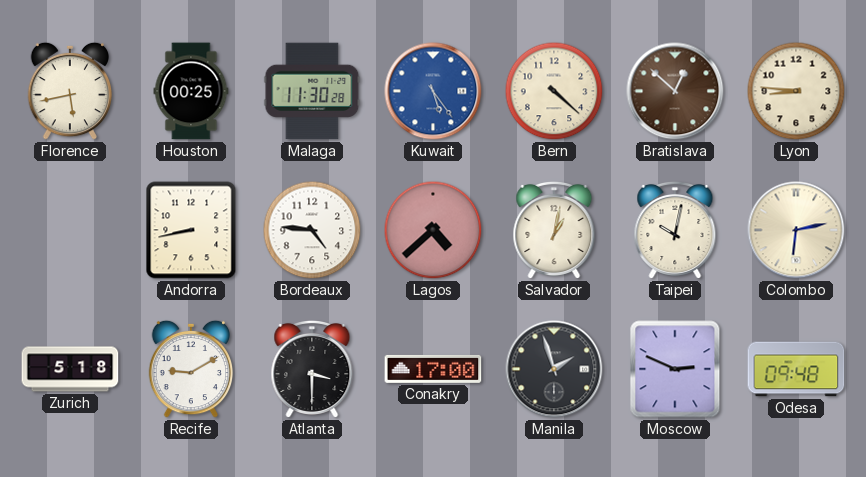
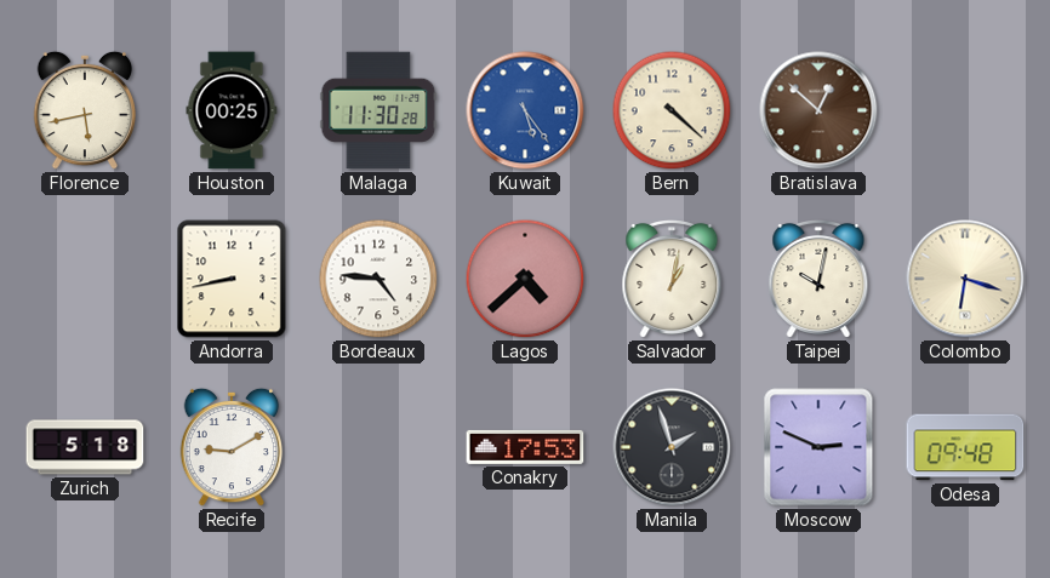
Lyon: 8:46 -> none
Colombo: 6:13 -> 6:18
Atlanta: 3:30 -> none
Conakry: 17:00 -> 17:53
